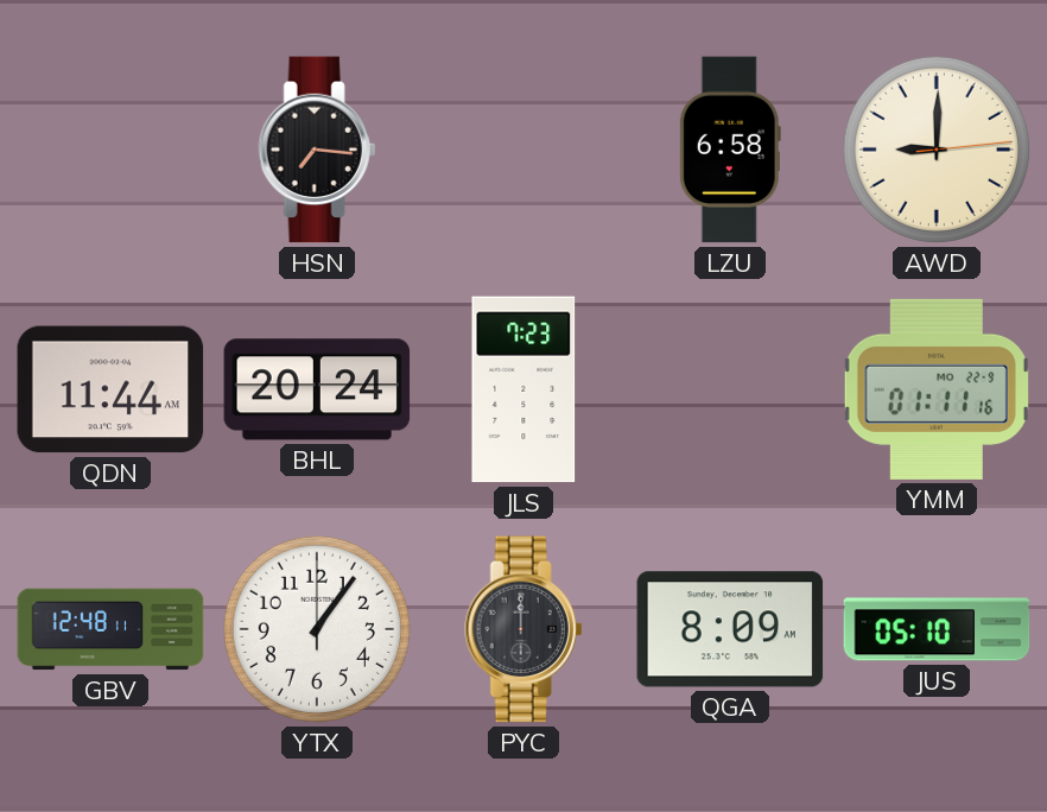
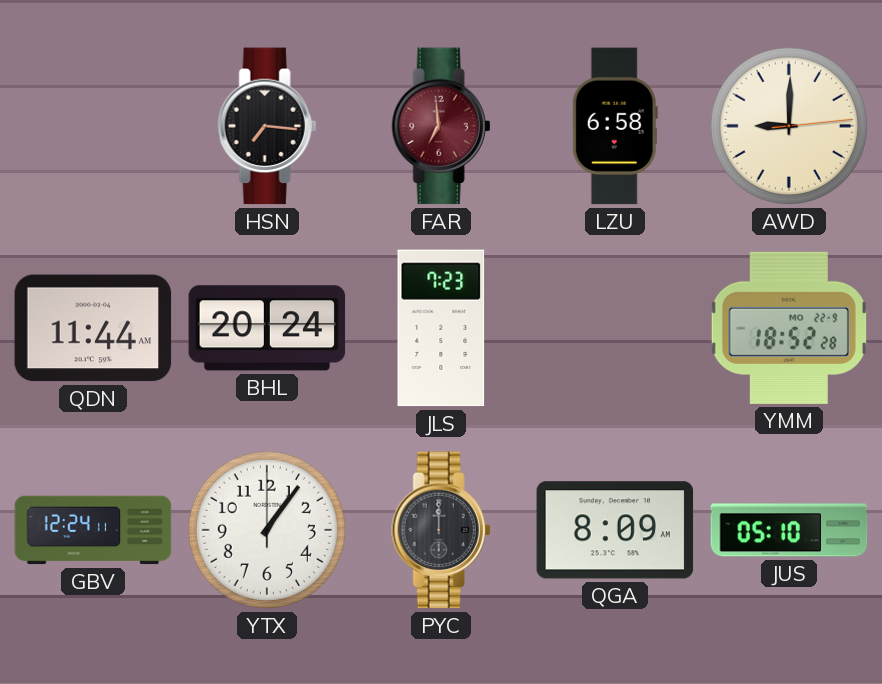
FAR: none -> 6:59
YMM: 01:11 -> 18:52
GBV: 12:48 -> 12:24
